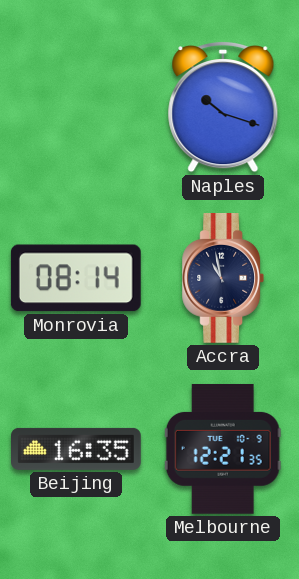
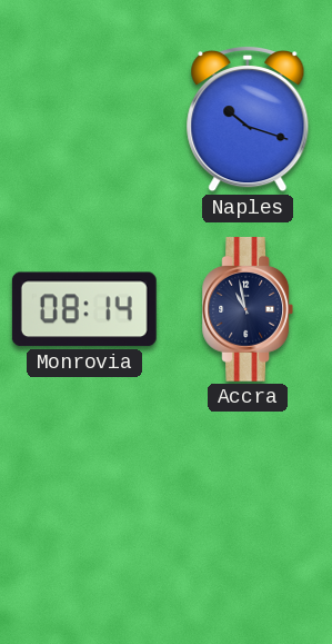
Beijing: 16:35 -> none
Melbourne: 12:21 -> none
